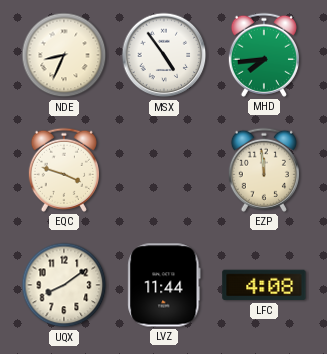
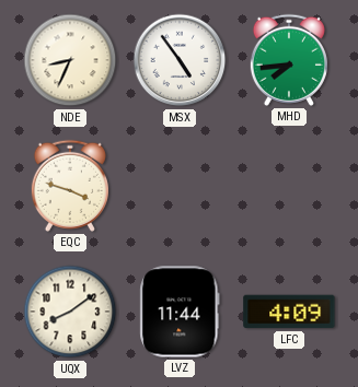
EZP: 11:59 -> none
LFC: 4:08 -> 4:09
